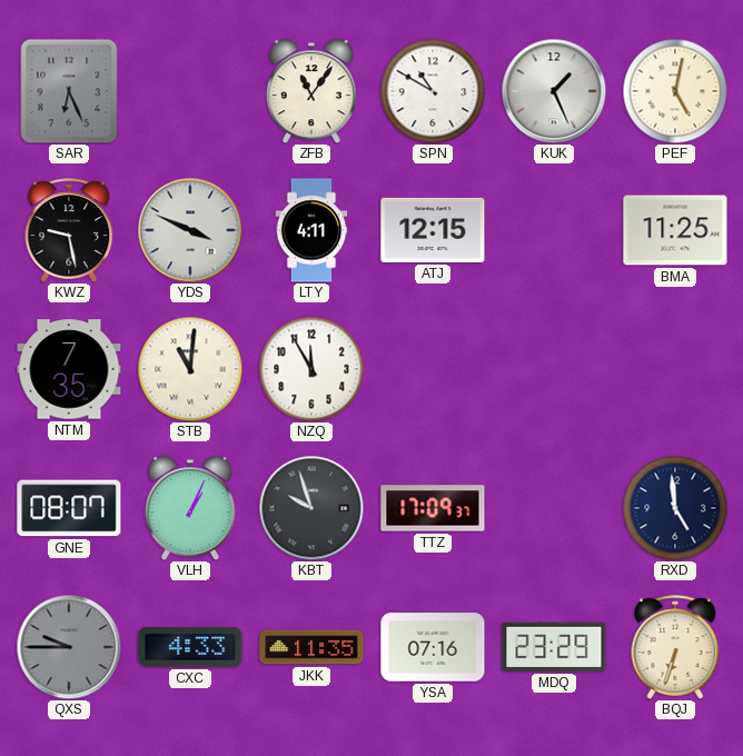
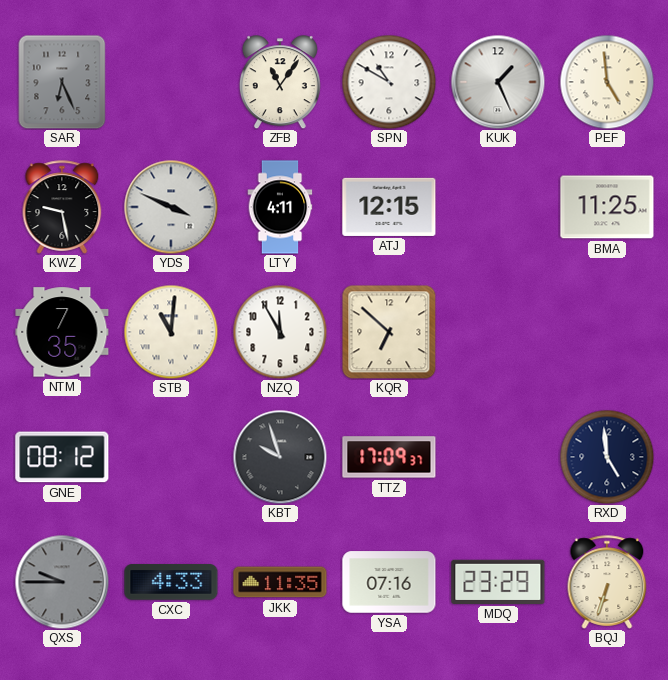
PEF: 5:02 -> 4:59
KQR: none -> 6:52
GNE: 08:07 -> 08:12
VLH: 1:04 -> none
